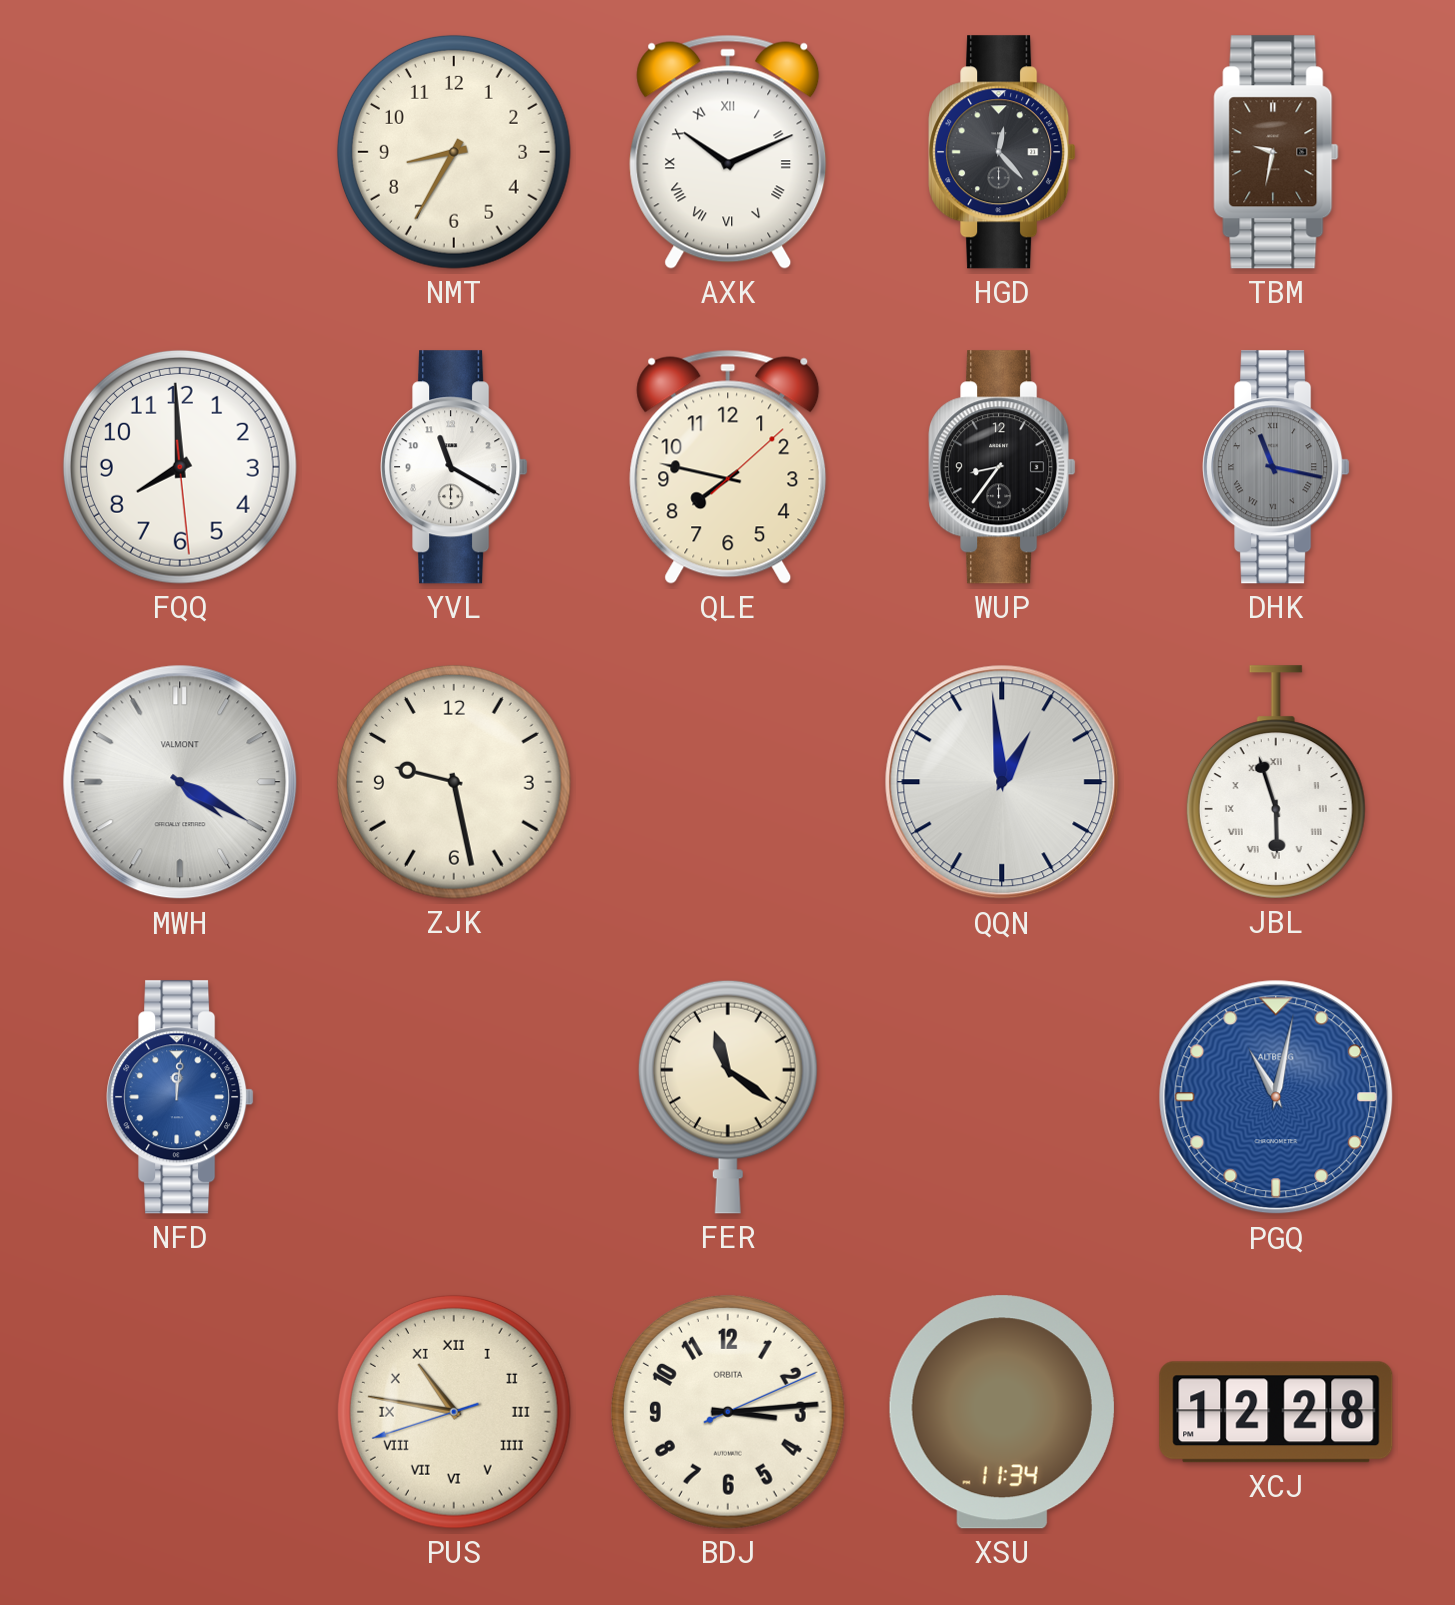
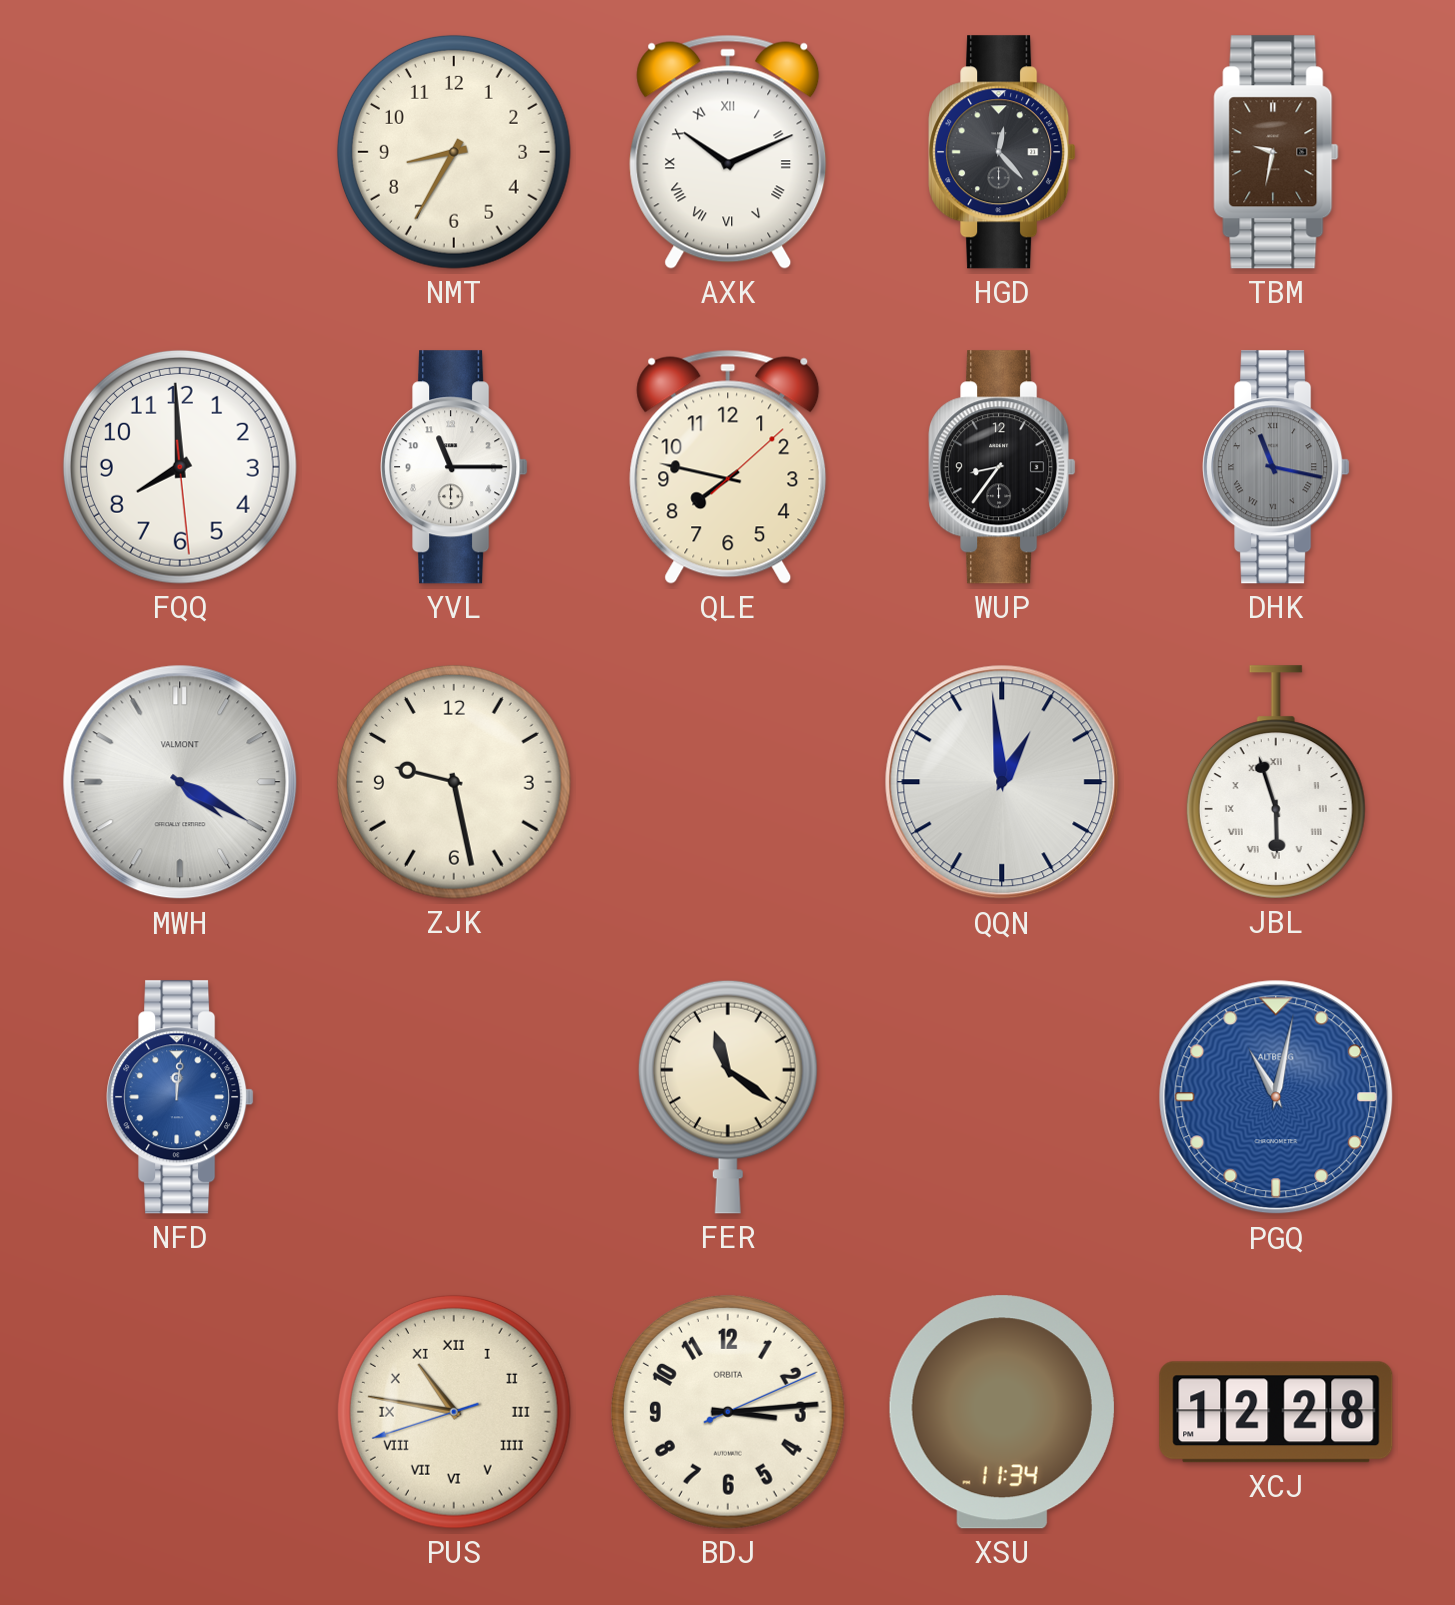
YVL: 11:20 -> 11:15
